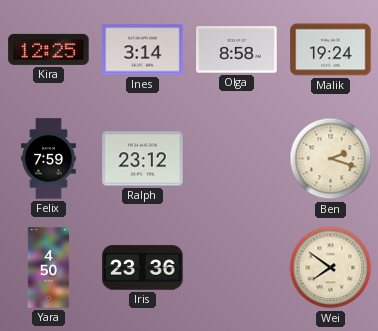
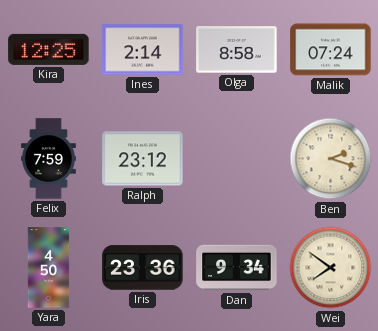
Ines: 3:14 -> 2:14
Malik: 19:24 -> 07:24
Dan: none -> 9:34
